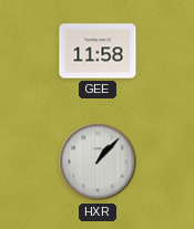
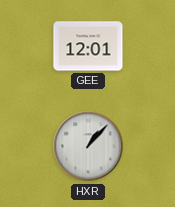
GEE: 11:58 -> 12:01
